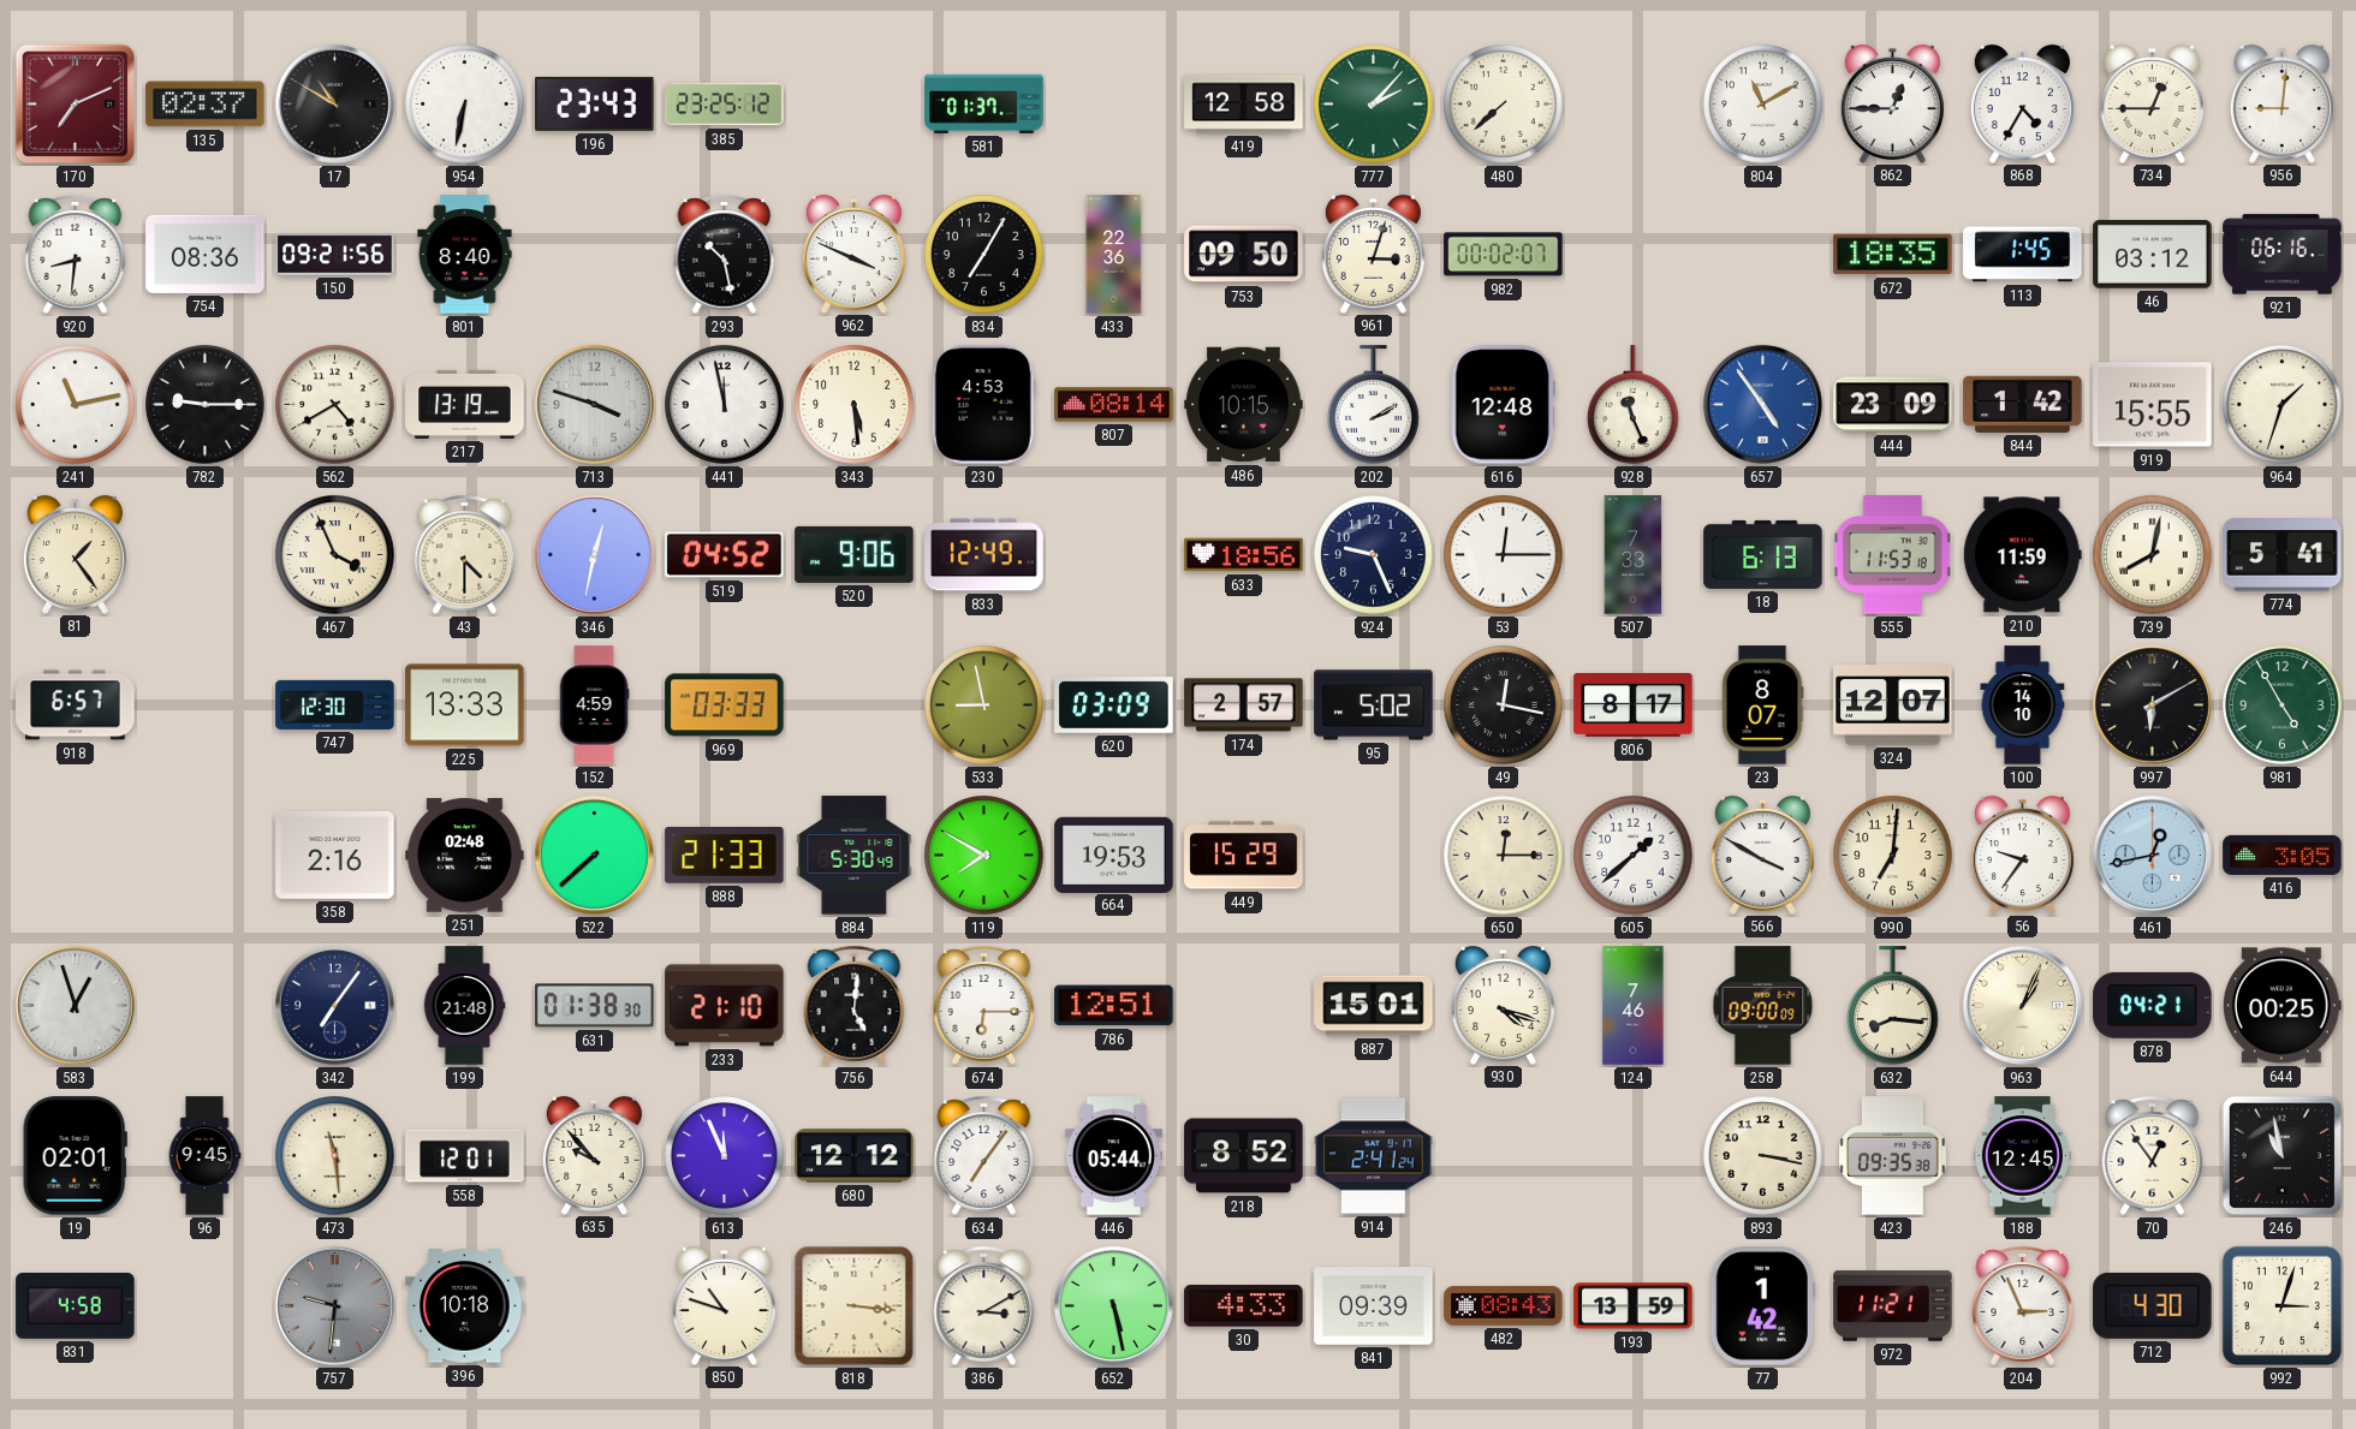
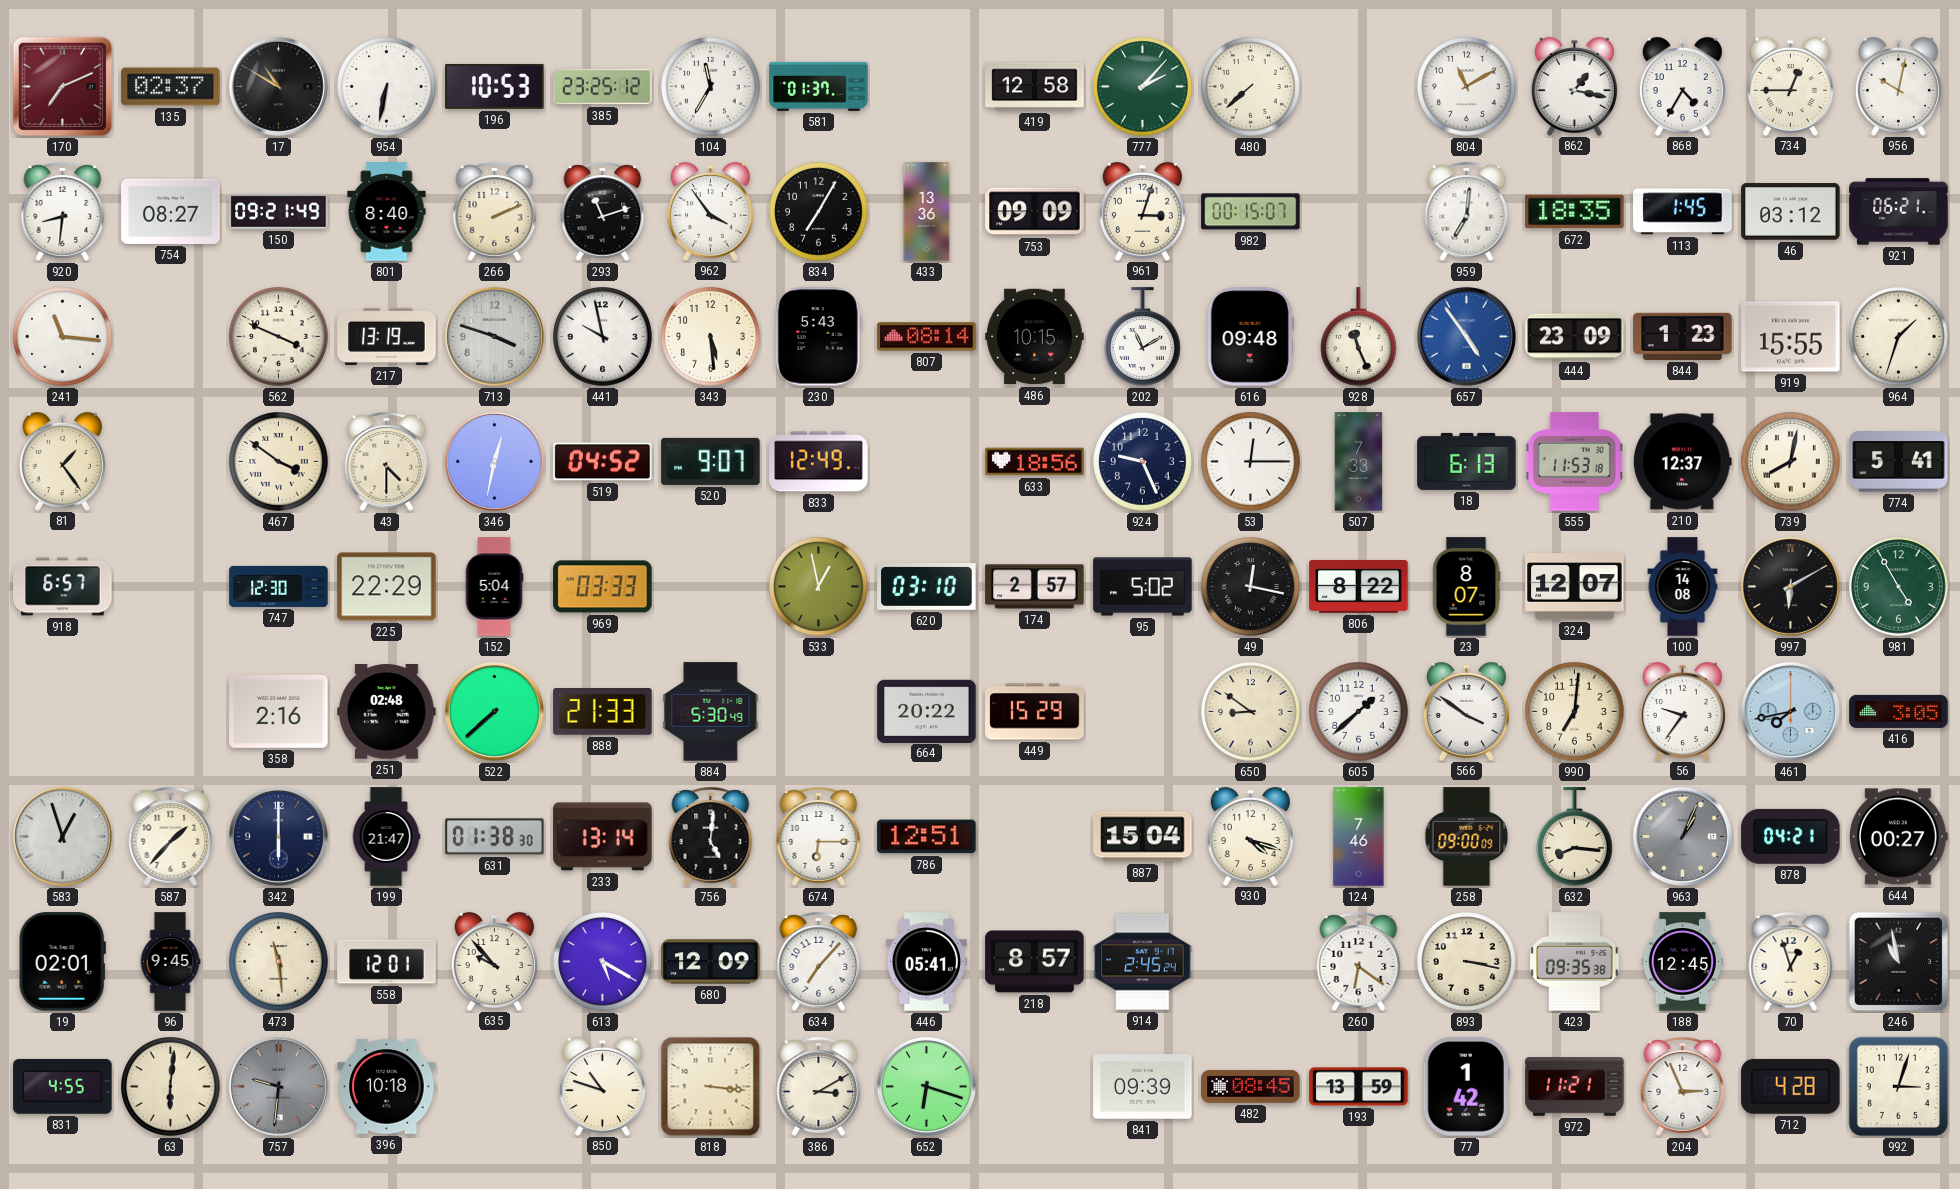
196: 23:43 -> 10:53
104: none -> 11:35
862: 12:45 -> 1:17
956: 9:01 -> 10:02
754: 08:36 -> 08:27
150: 09:21:56 -> 09:21:49
266: none -> 2:11
293: 10:28 -> 11:12
962: 3:49 -> 3:54
433: 22:36 -> 13:36
753: 09:50 -> 09:09
982: 00:02 -> 00:15
959: none -> 7:01
921: 06:16 -> 06:21
241: 11:13 -> 11:16
782: 9:15 -> none
562: 4:40 -> 3:49
441: 11:58 -> 9:58
230: 4:53 -> 5:43
202: 2:10 -> 11:10
616: 12:48 -> 09:48
844: 1:42 -> 1:23
467: 3:56 -> 3:51
520: 9:06 -> 9:07
210: 11:59 -> 12:37
225: 13:33 -> 22:29
152: 4:59 -> 5:04
533: 8:58 -> 12:58
620: 03:09 -> 03:10
806: 8:17 -> 8:22
100: 14:10 -> 14:08
119: 7:50 -> none
664: 19:53 -> 20:22
650: 12:15 -> 8:51
566: 3:50 -> 3:51
461: 12:43 -> 7:43
587: none -> 1:37
342: 7:06 -> 6:00
199: 21:48 -> 21:47
233: 21:10 -> 13:14
887: 15:01 -> 15:04
963 dial: cream -> grey
644: 00:25 -> 00:27
613: 11:56 -> 5:20
680: 12:12 -> 12:09
634: 7:06 -> 7:07
446: 05:44 -> 05:41
218: 8:52 -> 8:57
914: 2:41 -> 2:45
260: none -> 6:21
70: 12:54 -> 12:57
831: 4:58 -> 4:55
63: none -> 6:01
652: 5:28 -> 6:18
30: 4:33 -> none
482: 08:43 -> 08:45
712: 4:30 -> 4:28
